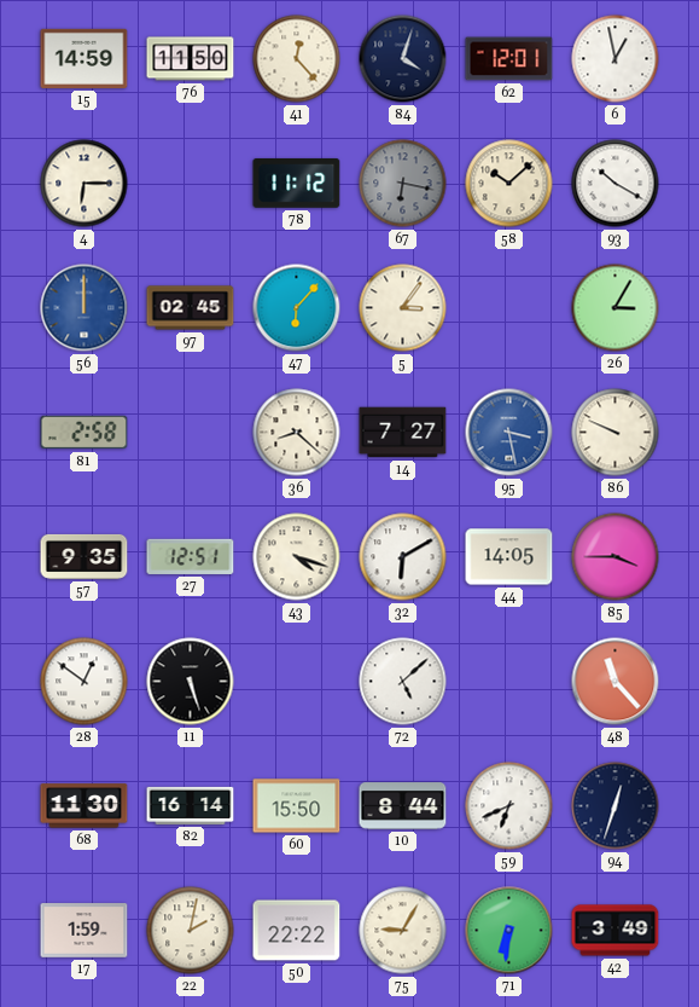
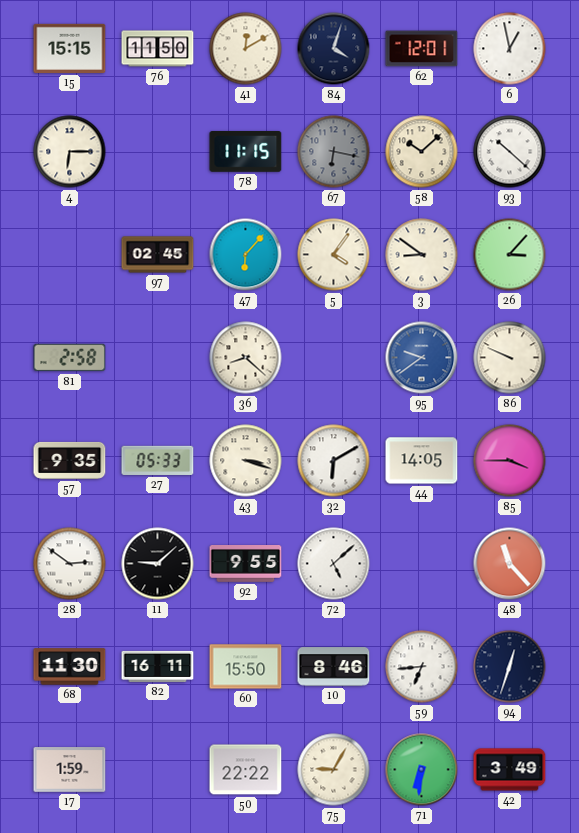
15: 14:59 -> 15:15
41: 12:23 -> 12:10
78: 11:12 -> 11:15
93: 10:20 -> 10:22
56: 12:00 -> none
5: 3:06 -> 4:06
3: none -> 8:51
26: 3:05 -> 3:07
14: 7:27 -> none
95: 3:28 -> 9:39
27: 12:51 -> 05:33
43: 4:18 -> 3:18
28: 12:51 -> 2:51
11: 5:27 -> 9:08
92: none -> 9:55
82: 16:14 -> 16:11
10: 8:44 -> 8:46
59: 6:41 -> 6:44
22: 2:02 -> none
